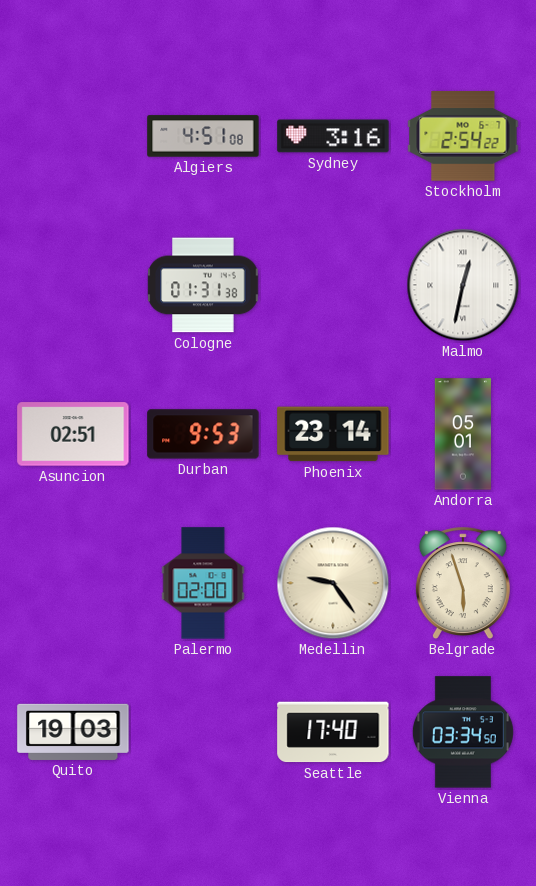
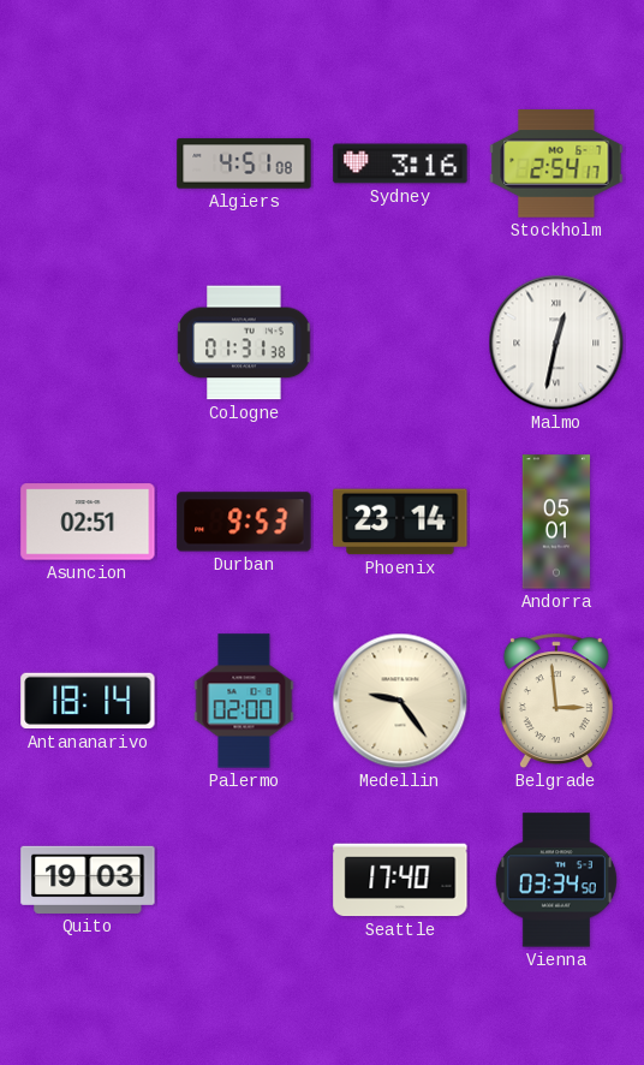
Stockholm: 2:54:22 -> 2:54:17
Antananarivo: none -> 18:14
Belgrade: 5:57 -> 2:59
